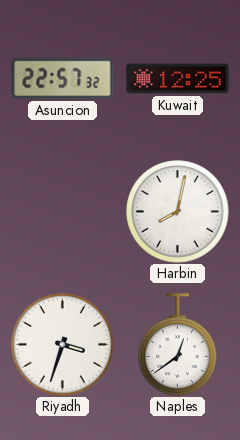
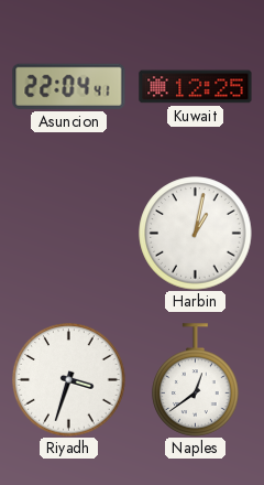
Asuncion: 22:57 -> 22:04
Harbin: 8:02 -> 1:02
